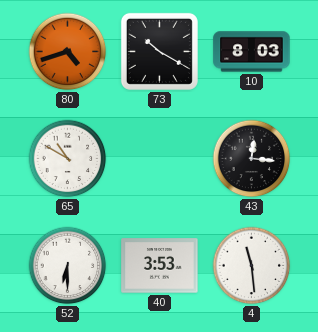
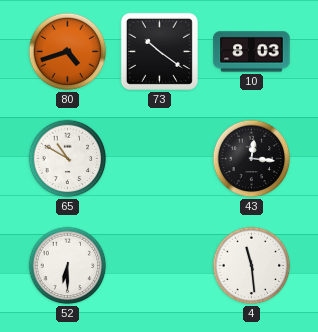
73: 10:20 -> 10:21
40: 3:53 -> none
